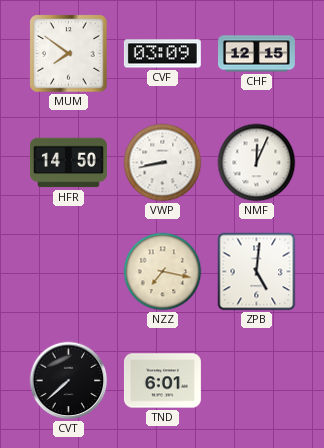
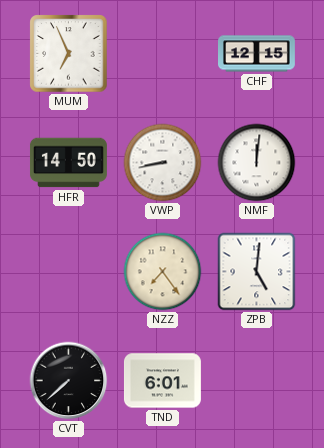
MUM: 7:51 -> 6:56
CVF: 03:09 -> none
NMF: 12:04 -> 12:01
NZZ: 7:17 -> 7:24
